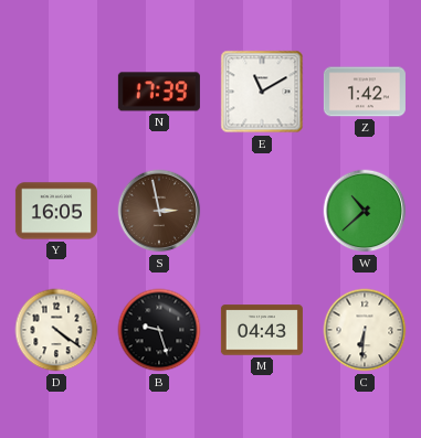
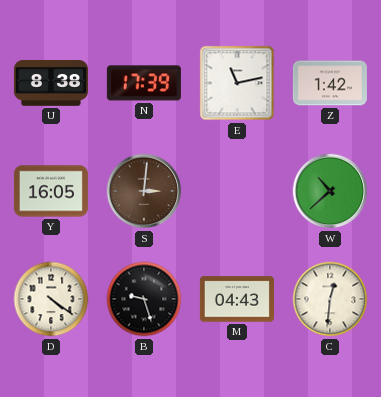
U: none -> 8:38
E: 11:10 -> 11:13
S: 2:58 -> 3:01
C: 6:31 -> 12:31
